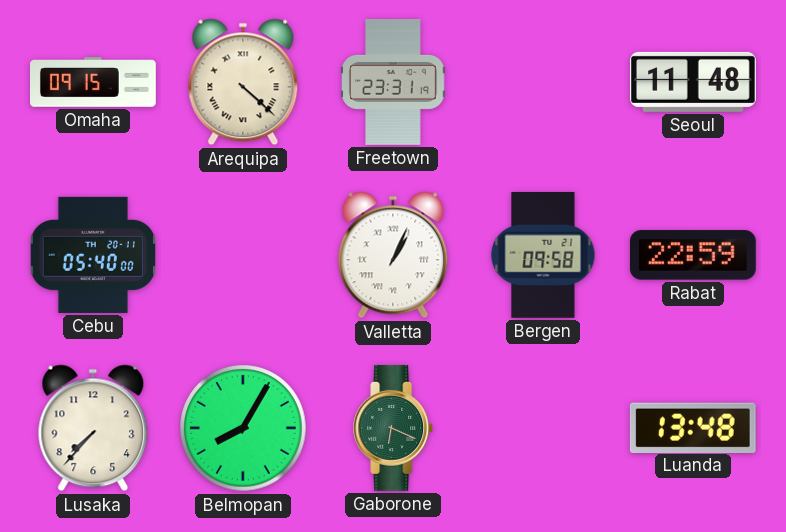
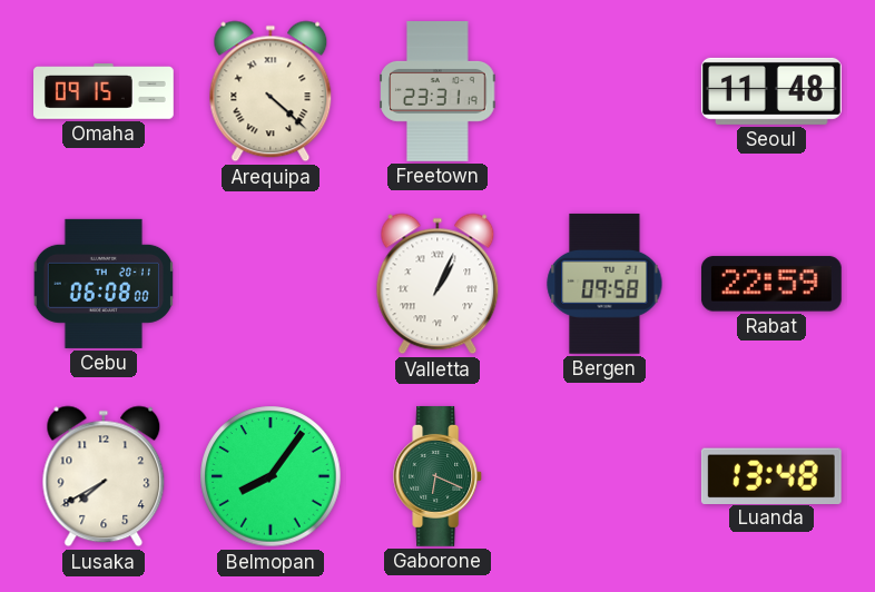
Cebu: 05:40 -> 06:08
Lusaka: 7:37 -> 7:40
Belmopan: 8:05 -> 8:06
